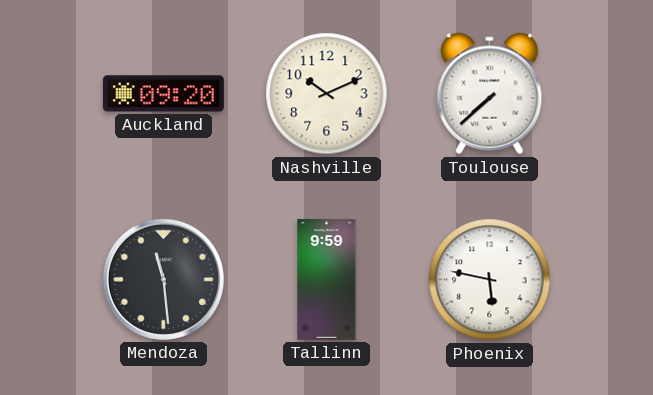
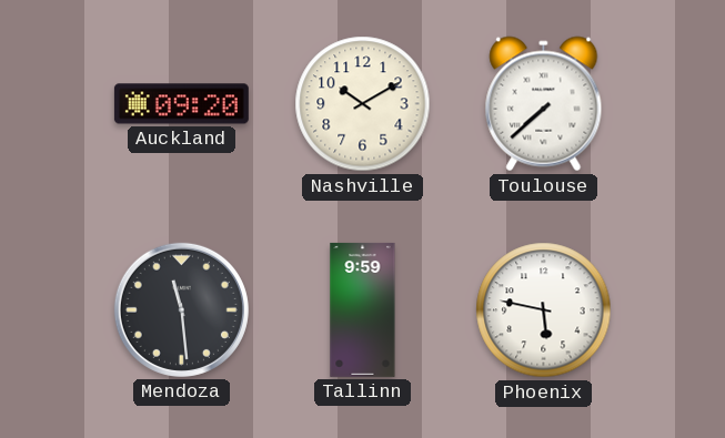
Nashville: 10:11 -> 10:10
